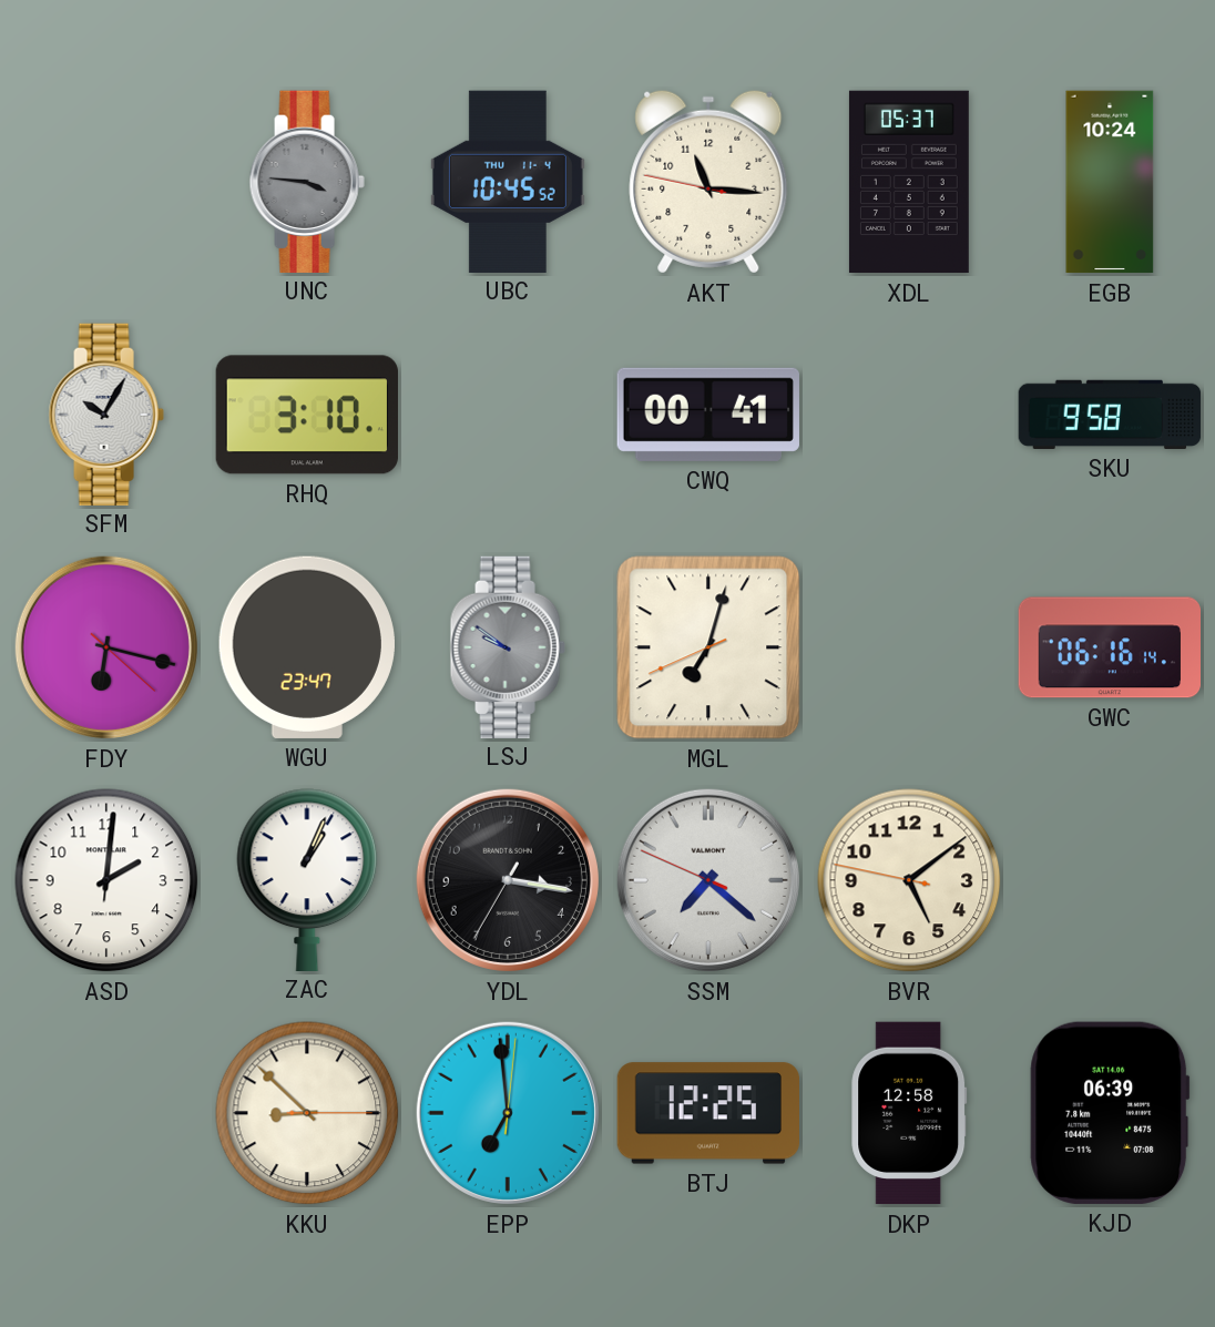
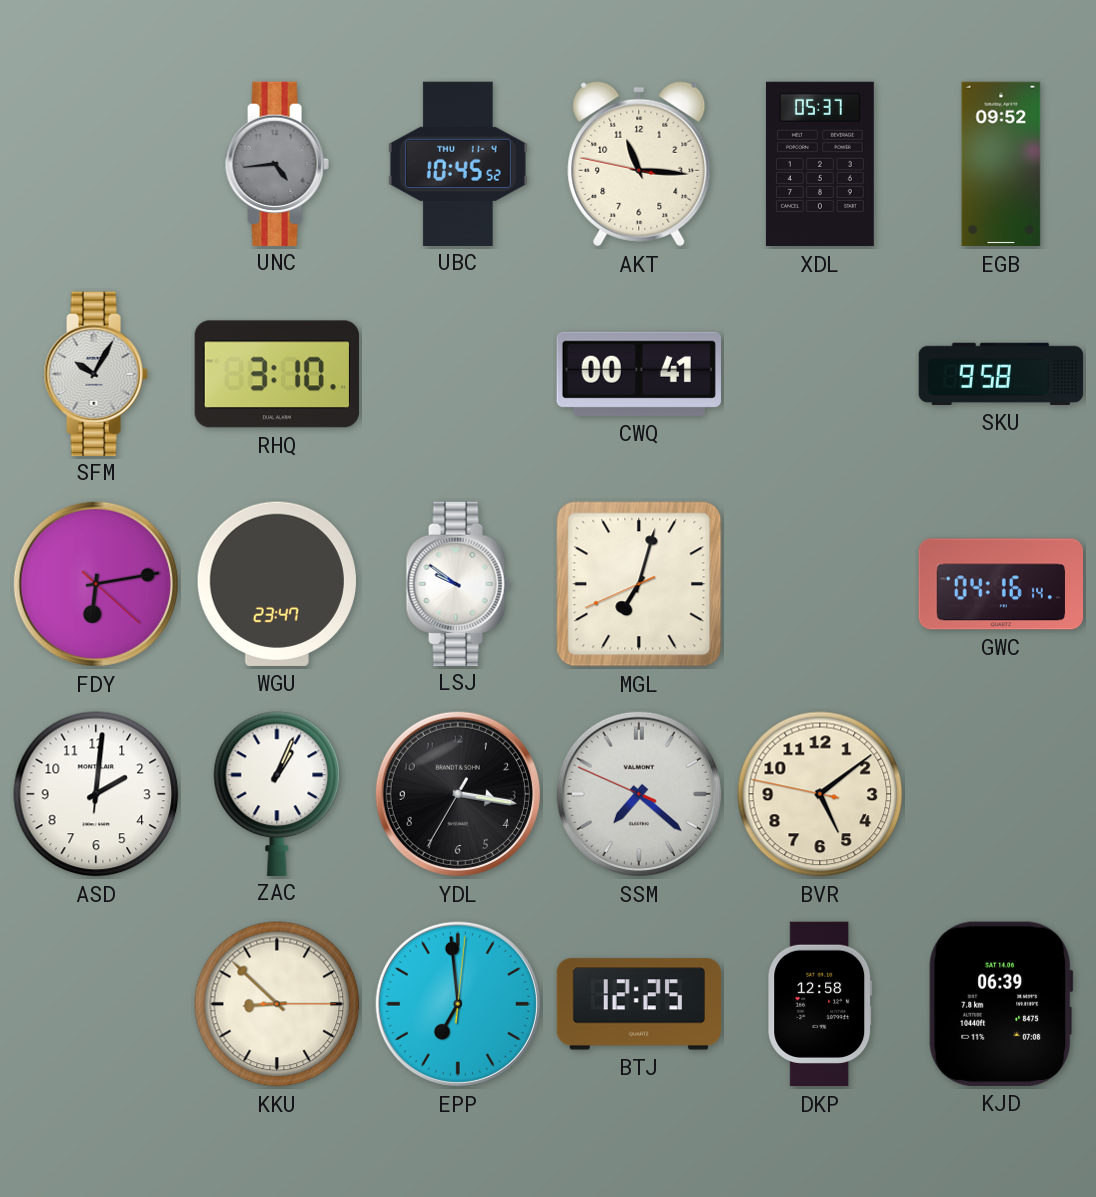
UNC: 3:46 -> 4:44
EGB: 10:24 -> 09:52
FDY: 6:17 -> 6:13
LSJ dial: grey -> white
GWC: 06:16 -> 04:16
